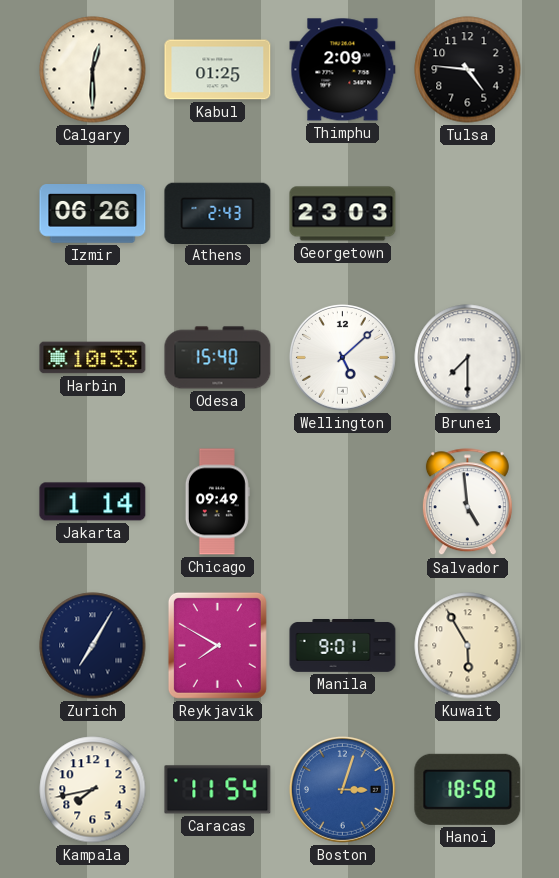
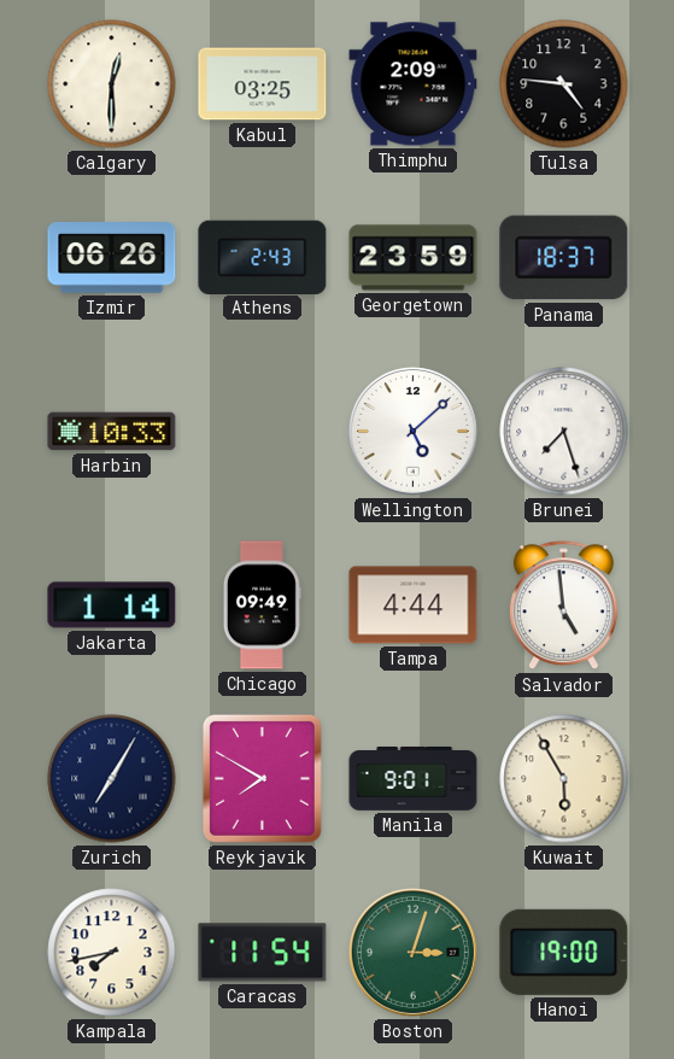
Kabul: 01:25 -> 03:25
Georgetown: 23:03 -> 23:59
Panama: none -> 18:37
Odesa: 15:40 -> none
Brunei: 7:30 -> 7:27
Tampa: none -> 4:44
Boston dial: blue -> green
Hanoi: 18:58 -> 19:00
